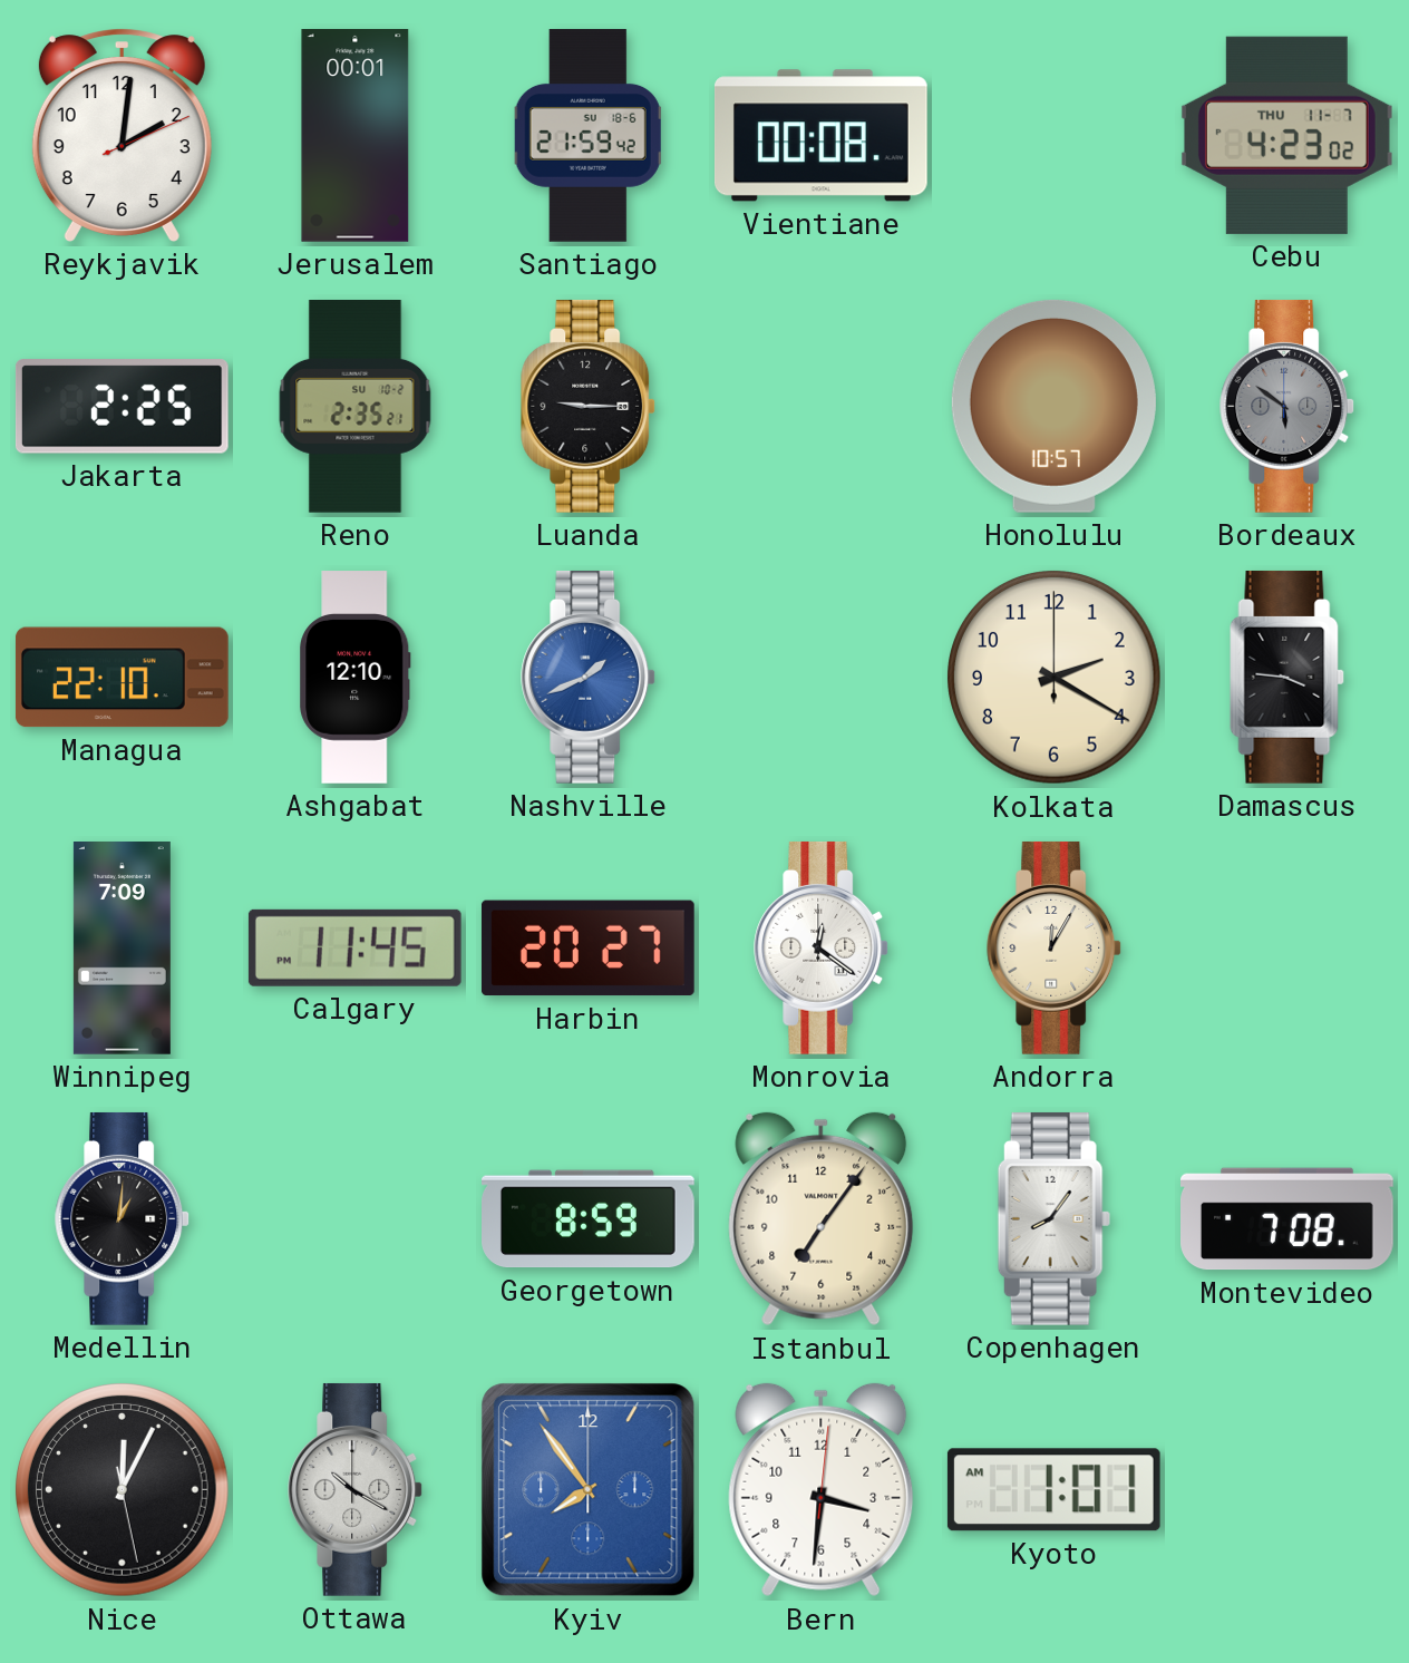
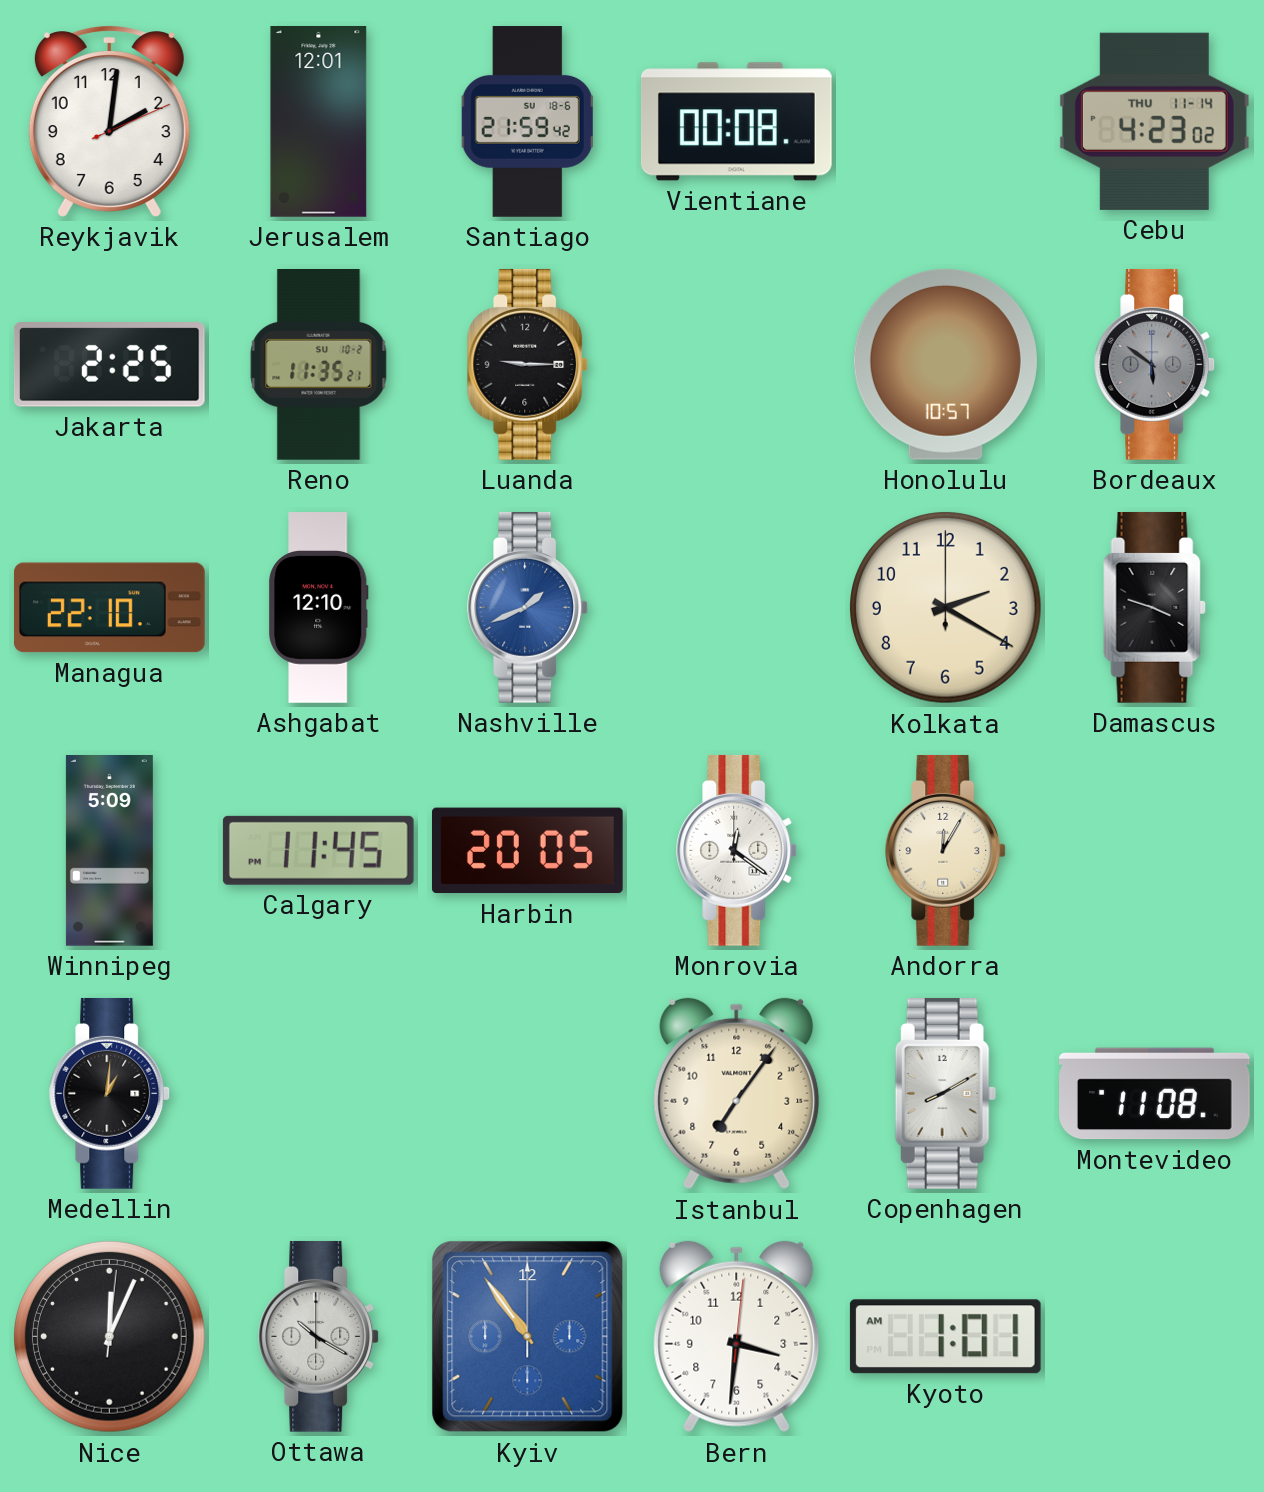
Jerusalem: 00:01 -> 12:01
Cebu date: THU 11-7 -> THU 11-14
Reno: 2:35 -> 11:35
Damascus: 3:46 -> 3:48
Winnipeg: 7:09 -> 5:09
Harbin: 20:27 -> 20:05
Georgetown: 8:59 -> none
Copenhagen: 8:06 -> 8:10
Montevideo: 7:08 -> 11:08
Nice: 12:04:28 -> 12:04:01
Kyiv: 7:54 -> 10:54
